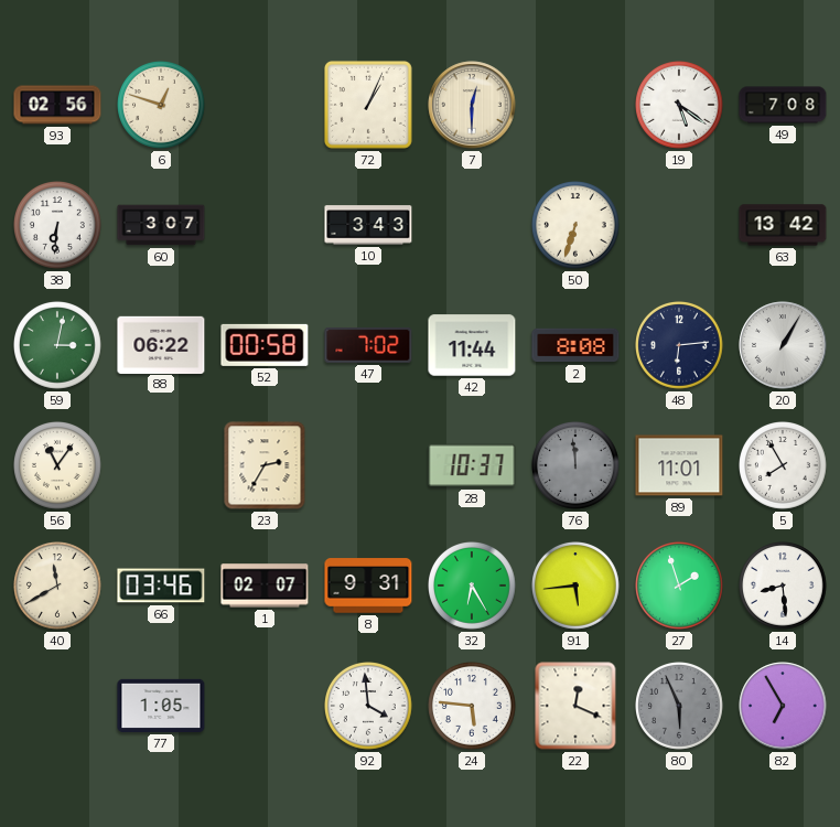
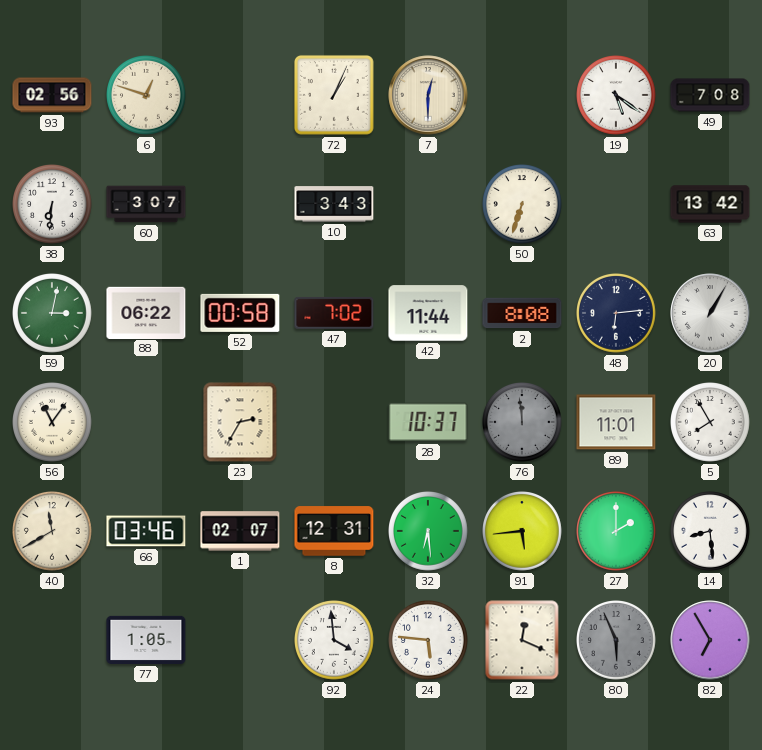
8: 9:31 -> 12:31
32: 6:25 -> 6:29
27: 1:57 -> 2:00
